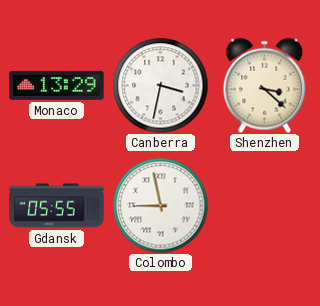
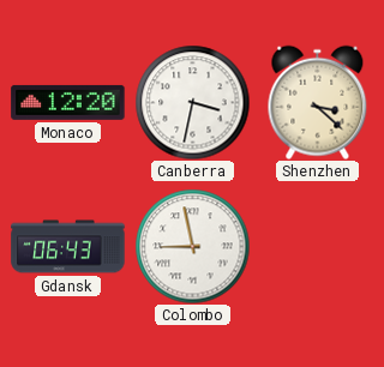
Monaco: 13:29 -> 12:20
Gdansk: 05:55 -> 06:43
